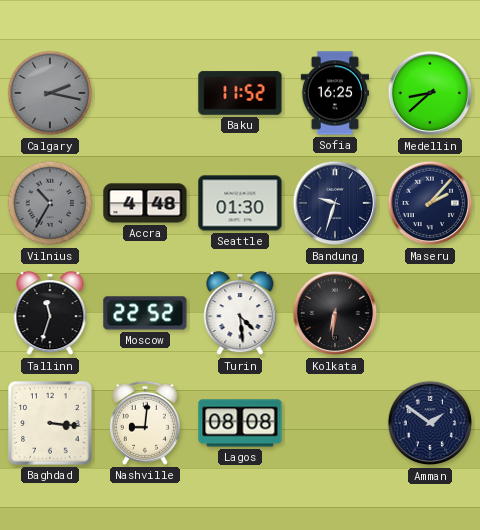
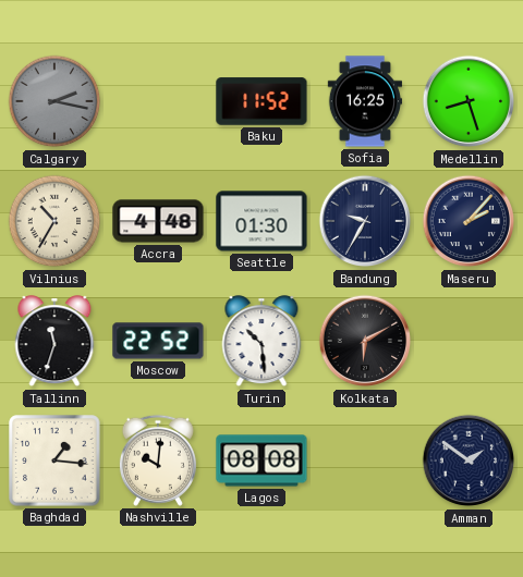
Medellin: 8:38 -> 8:27
Vilnius dial: grey -> cream
Bandung: 9:33 -> 9:35
Turin: 4:29 -> 10:29
Kolkata: 6:31 -> 6:10
Baghdad: 3:16 -> 1:16
Nashville: 9:01 -> 10:01
